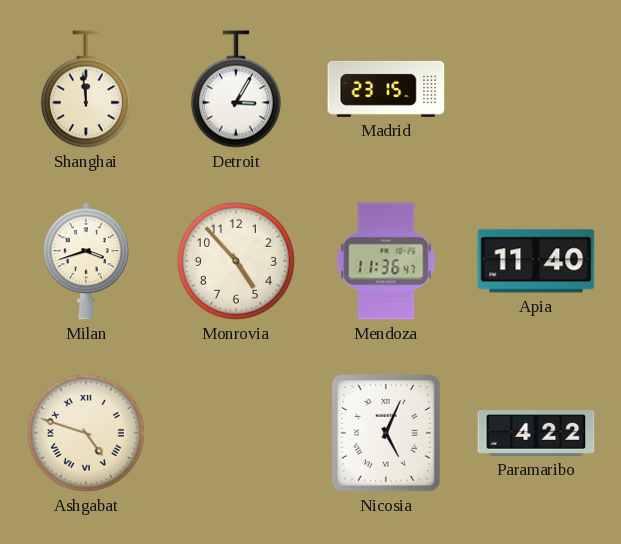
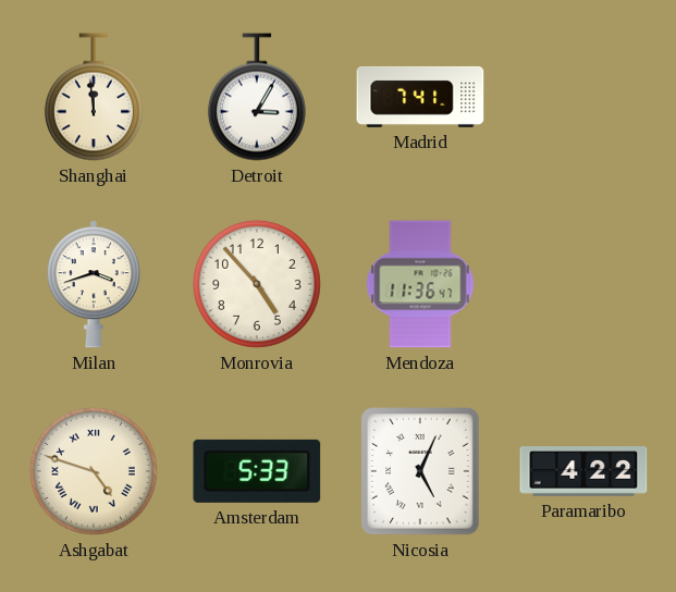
Madrid: 23:15 -> 7:41
Apia: 11:40 -> none
Amsterdam: none -> 5:33
